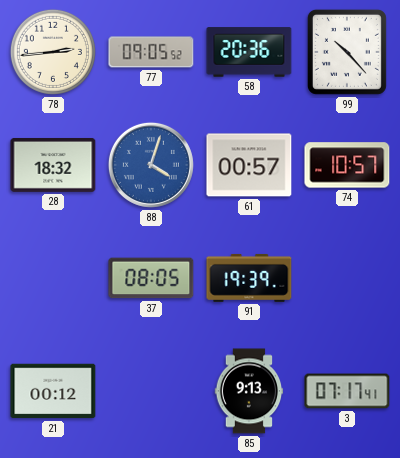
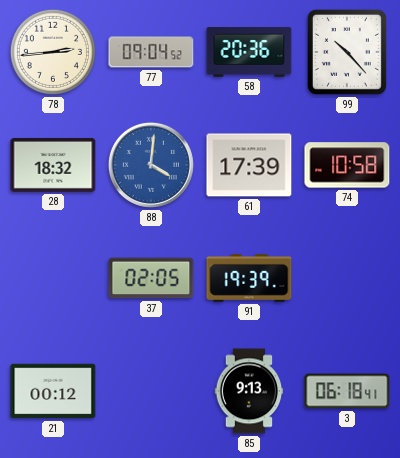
77: 09:05 -> 09:04
88: 4:03 -> 4:01
61: 00:57 -> 17:39
74: 10:57 -> 10:58
37: 08:05 -> 02:05
3: 07:17 -> 06:18
